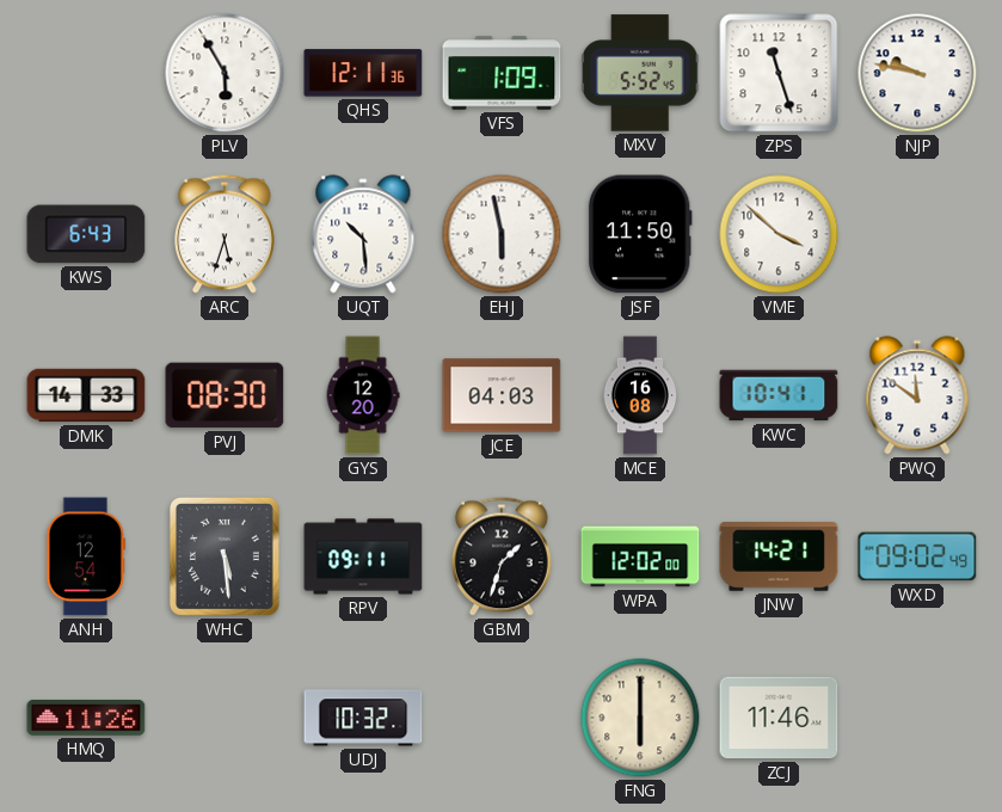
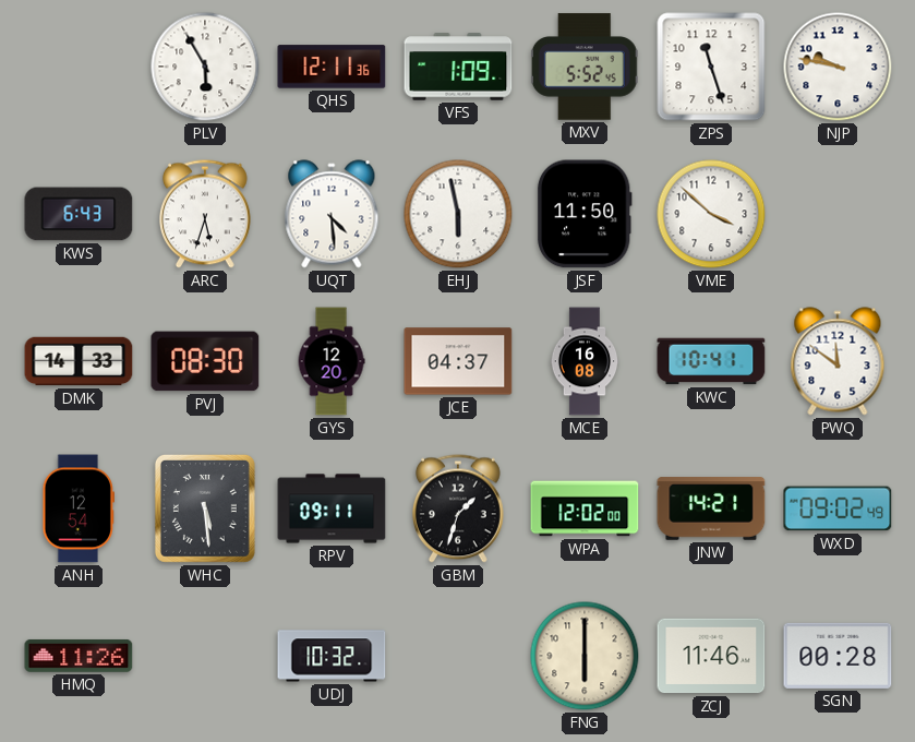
UQT: 10:29 -> 4:29
JCE: 04:03 -> 04:37
SGN: none -> 00:28
